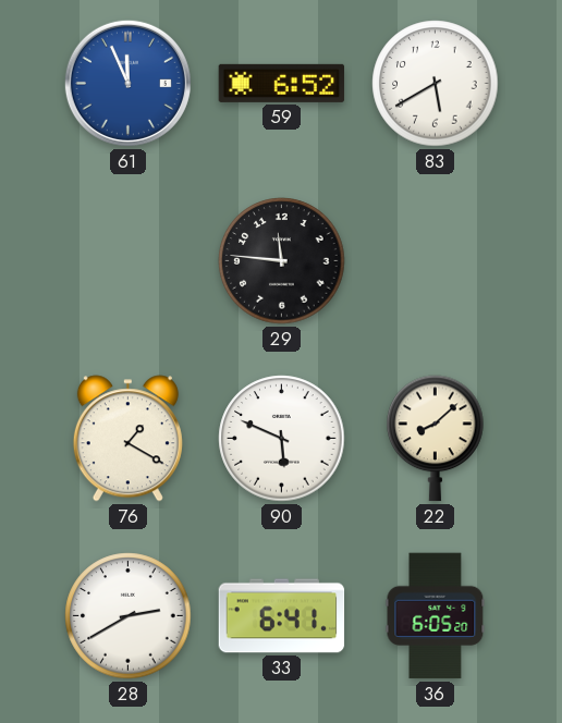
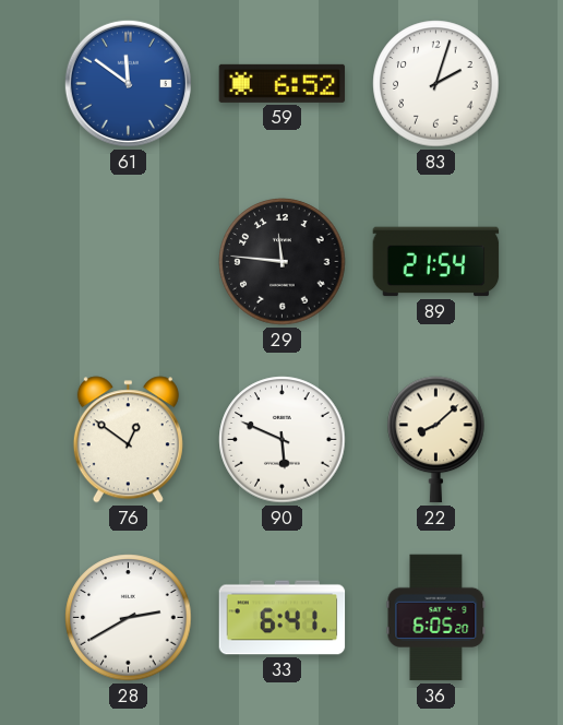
61: 11:56 -> 11:51
83: 5:40 -> 2:03
89: none -> 21:54
76: 1:20 -> 12:51
